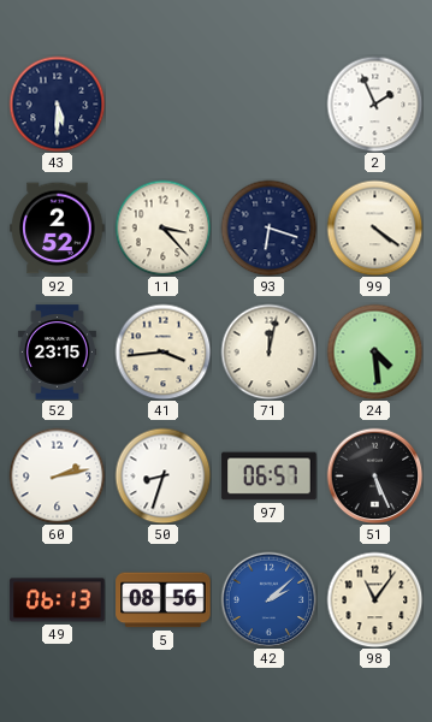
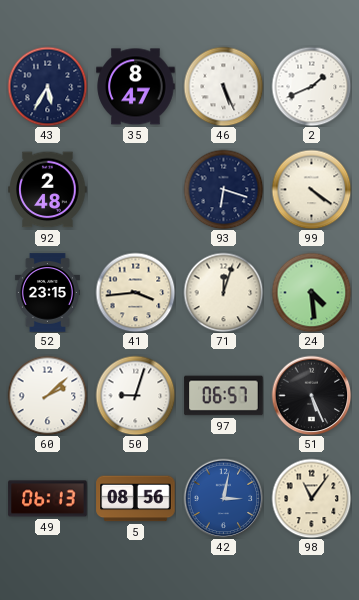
43: 5:30 -> 5:35
35: none -> 8:47
46: none -> 5:26
2: 1:56 -> 1:41
92: 2:52 -> 2:48
11: 3:23 -> none
71: 12:02 -> 12:03
60: 2:13 -> 2:08
50: 8:33 -> 9:03
42: 2:08 -> 3:02
